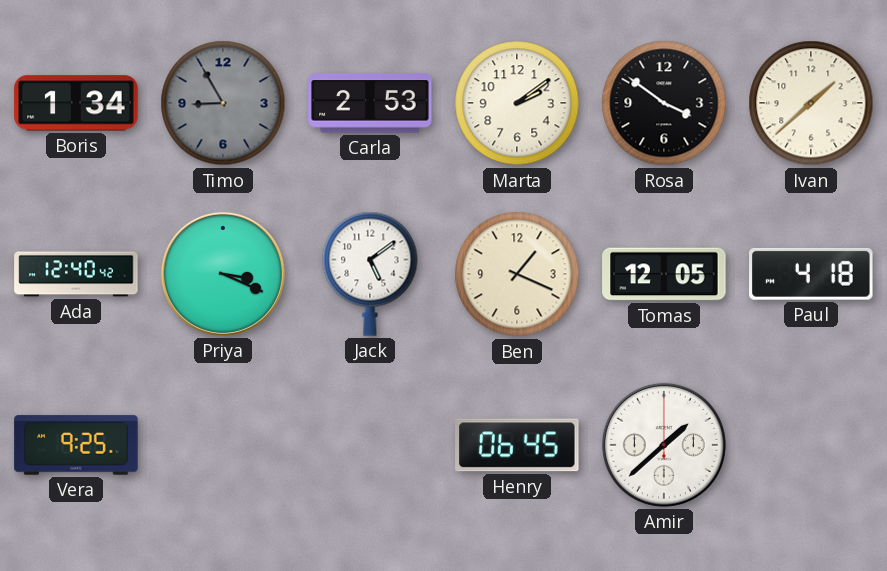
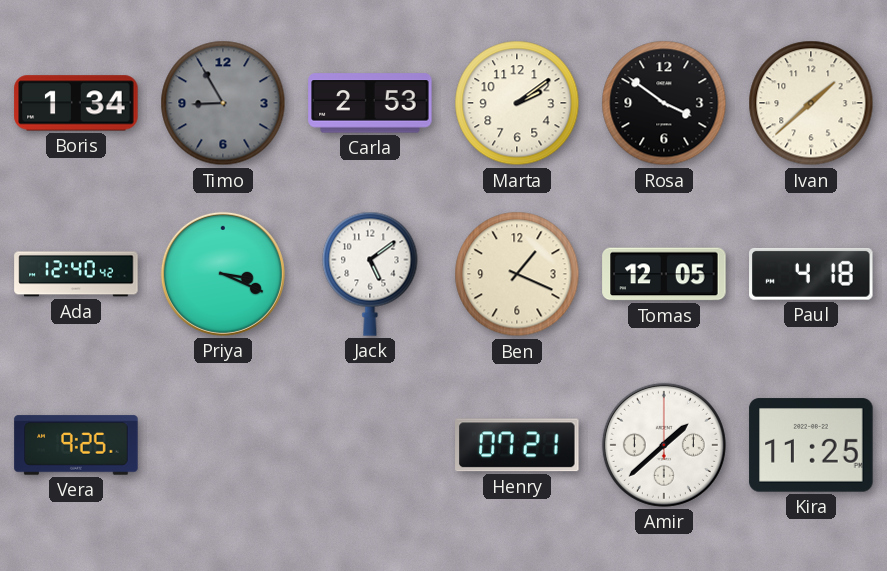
Henry: 06:45 -> 07:21
Kira: none -> 11:25
